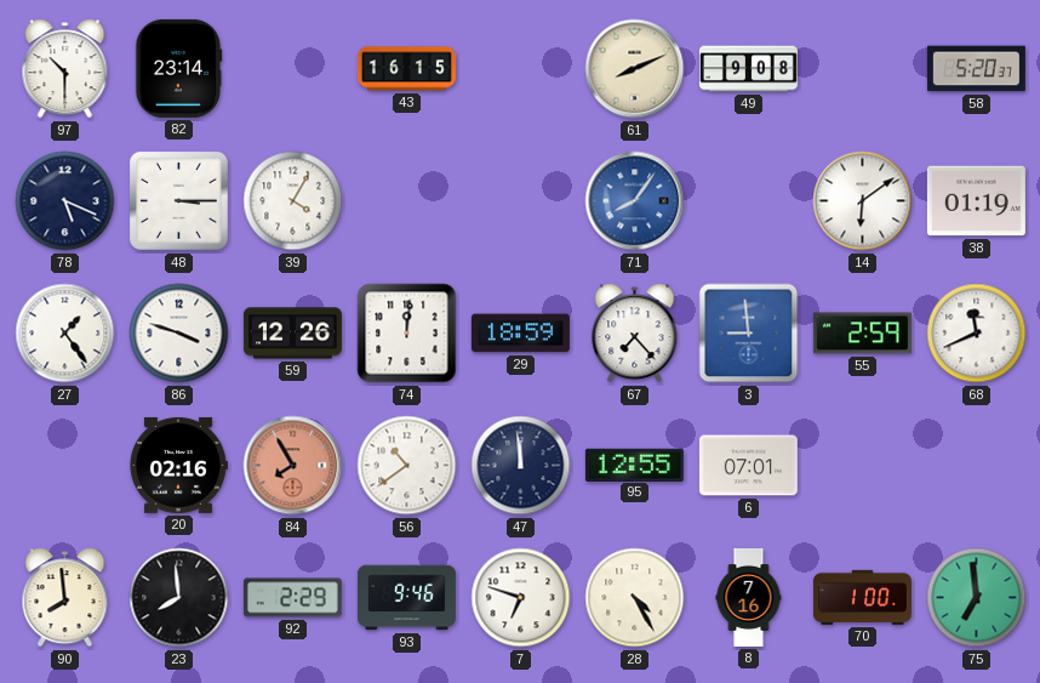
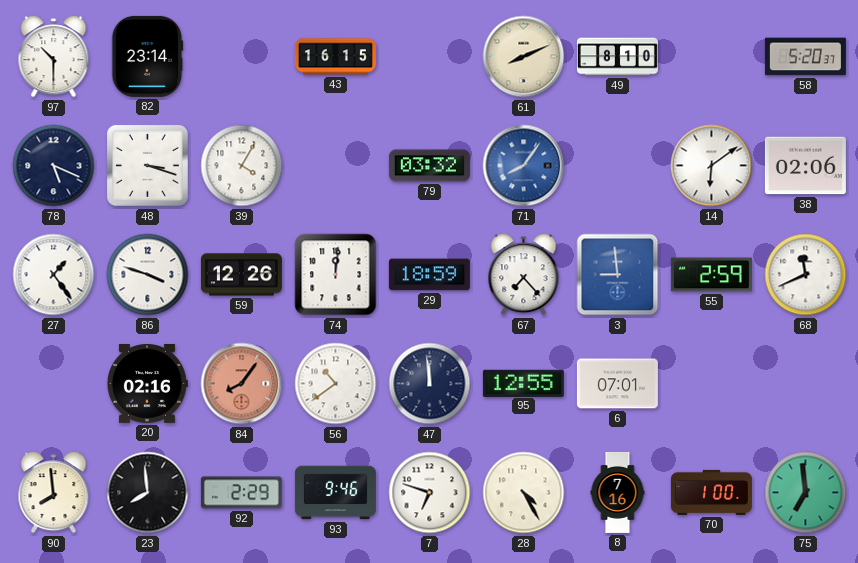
49: 9:08 -> 8:10
48: 3:15 -> 3:18
79: none -> 03:32
38: 01:19 -> 02:06
84: 7:55 -> 8:06
